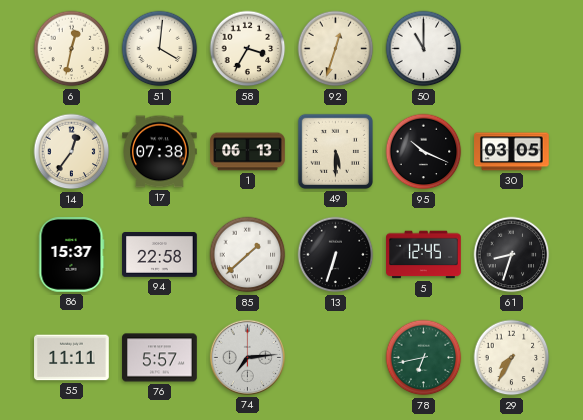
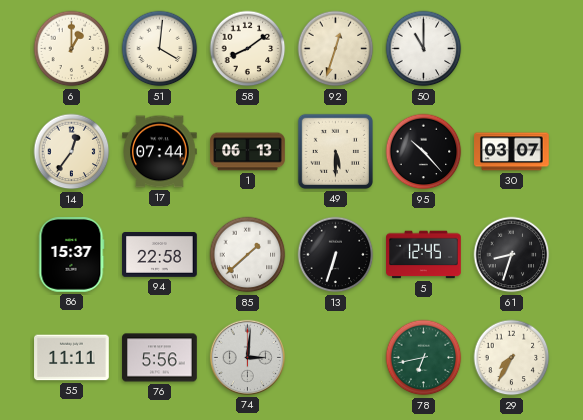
6: 12:32 -> 1:00
58: 3:35 -> 8:09
17: 07:38 -> 07:44
95: 10:19 -> 10:23
30: 03:05 -> 03:07
76: 5:57 -> 5:56
74: 7:14 -> 3:01
